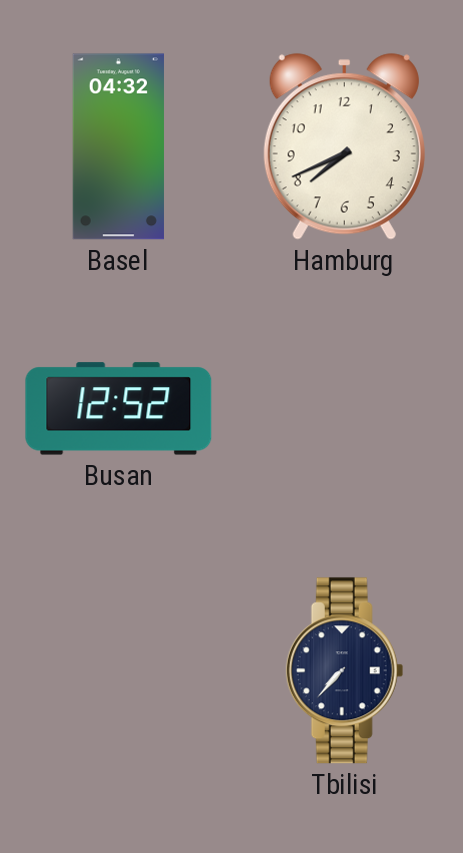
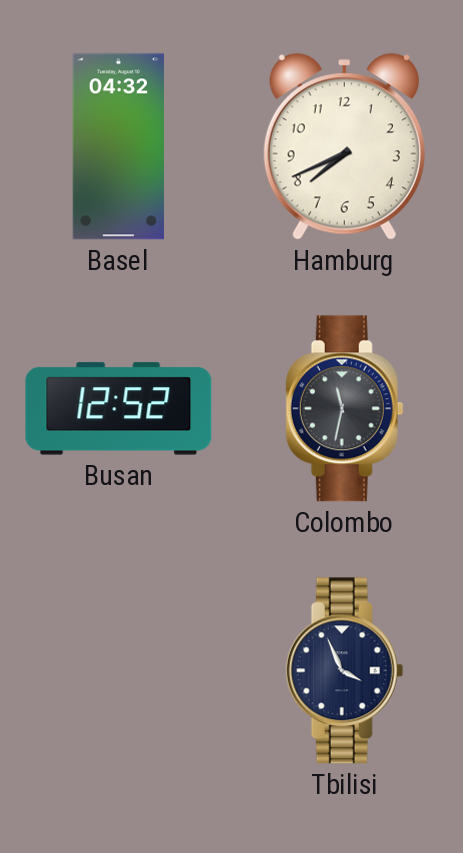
Colombo: none -> 11:32
Tbilisi: 7:37 -> 3:56
